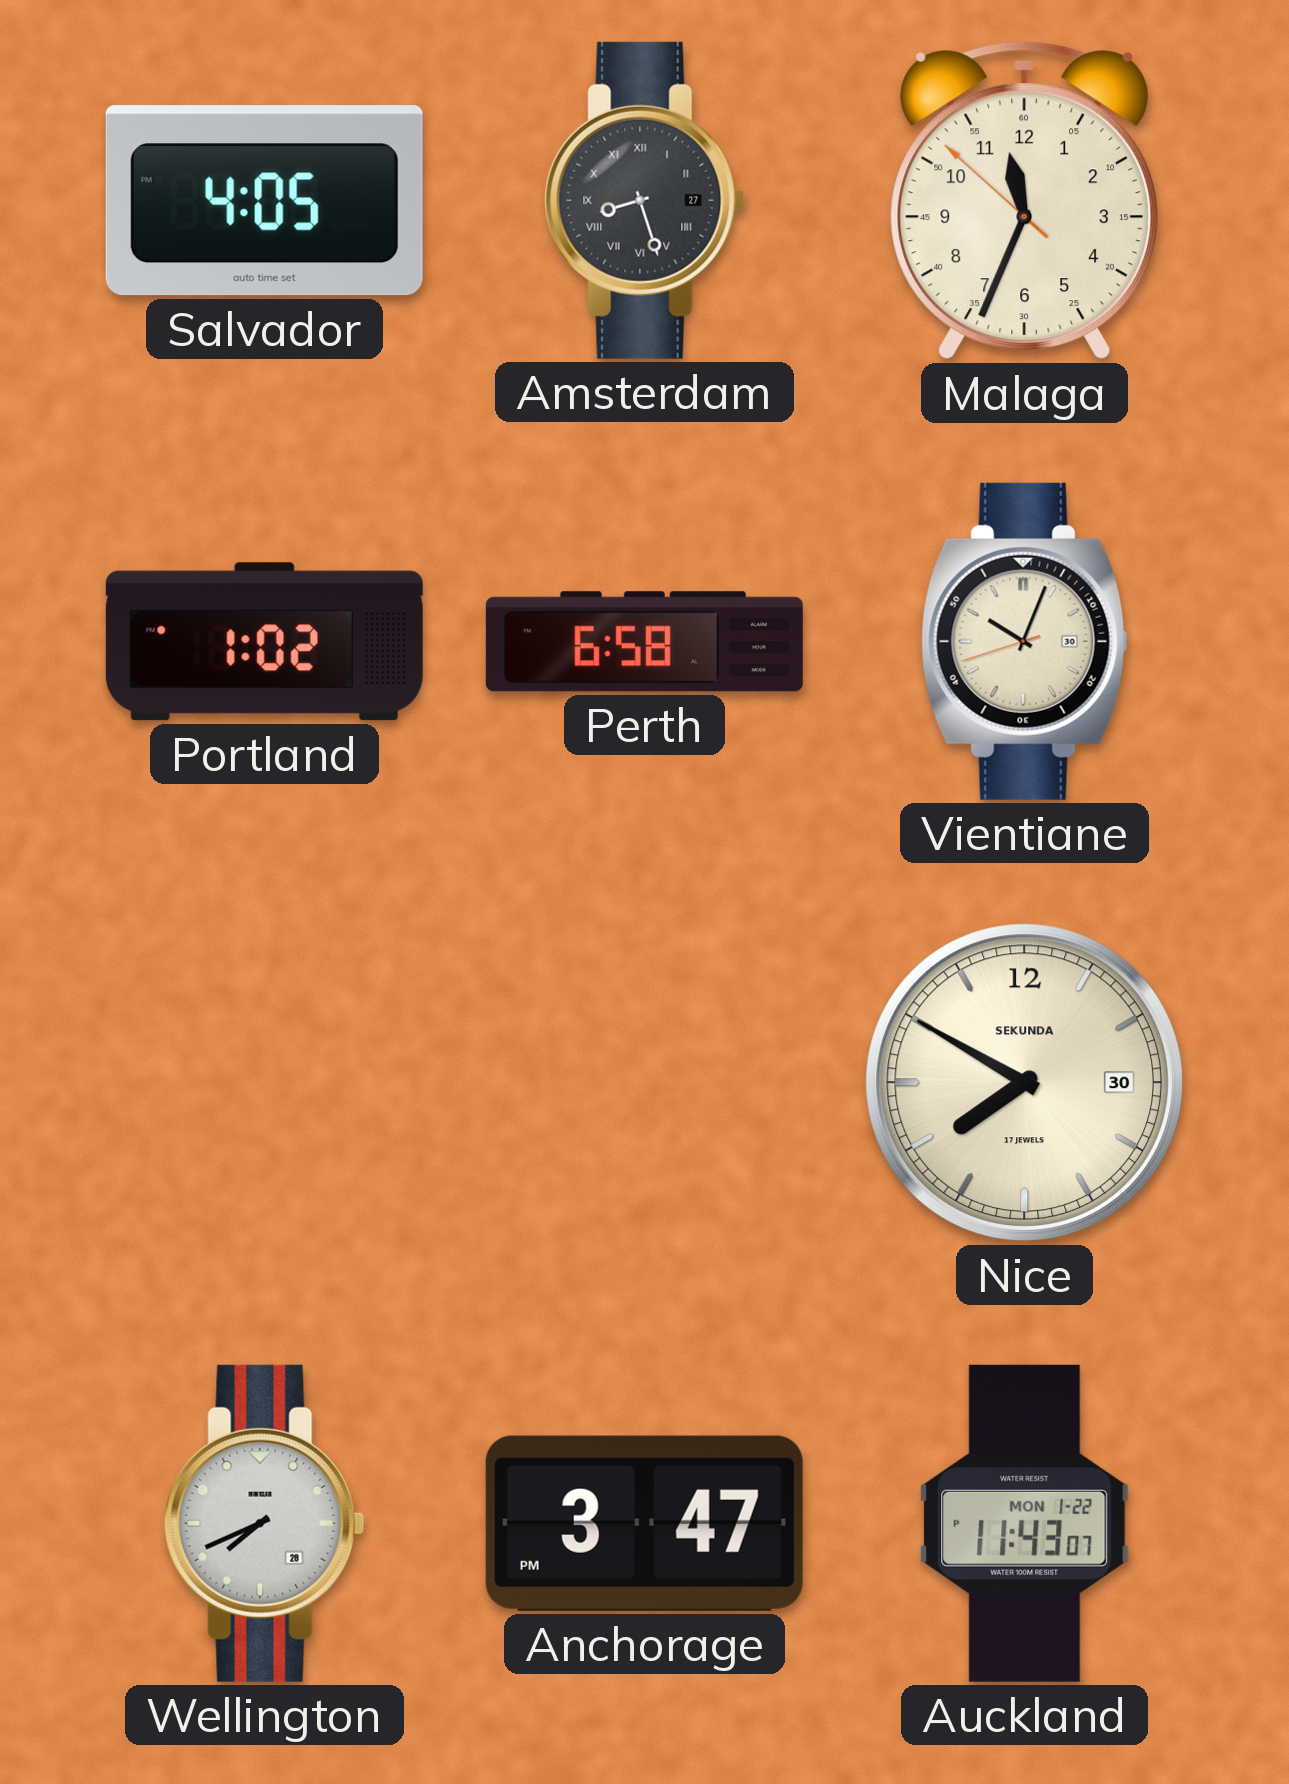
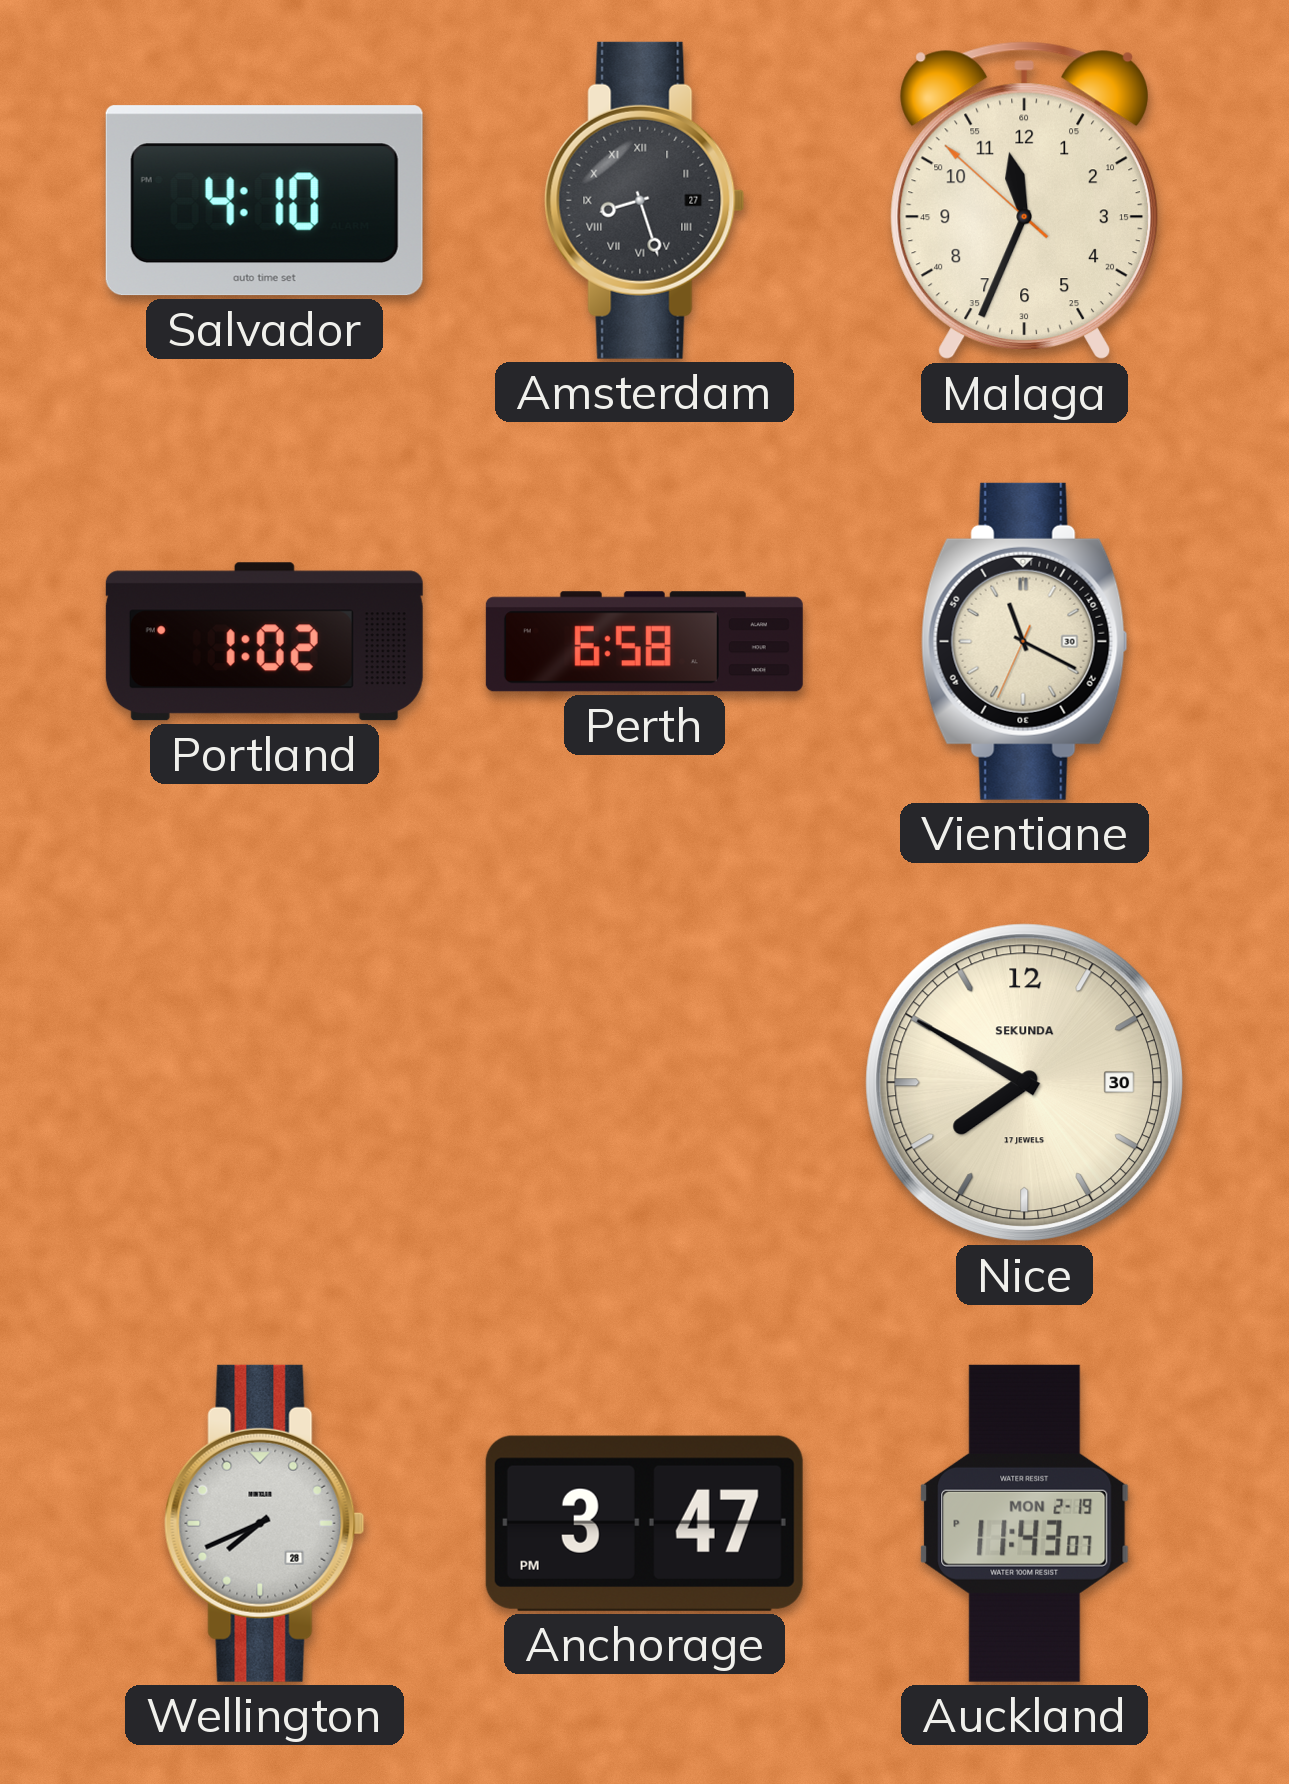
Salvador: 4:05 -> 4:10
Vientiane: 10:03 -> 11:19
Auckland date: MON 1-22 -> MON 2-19
